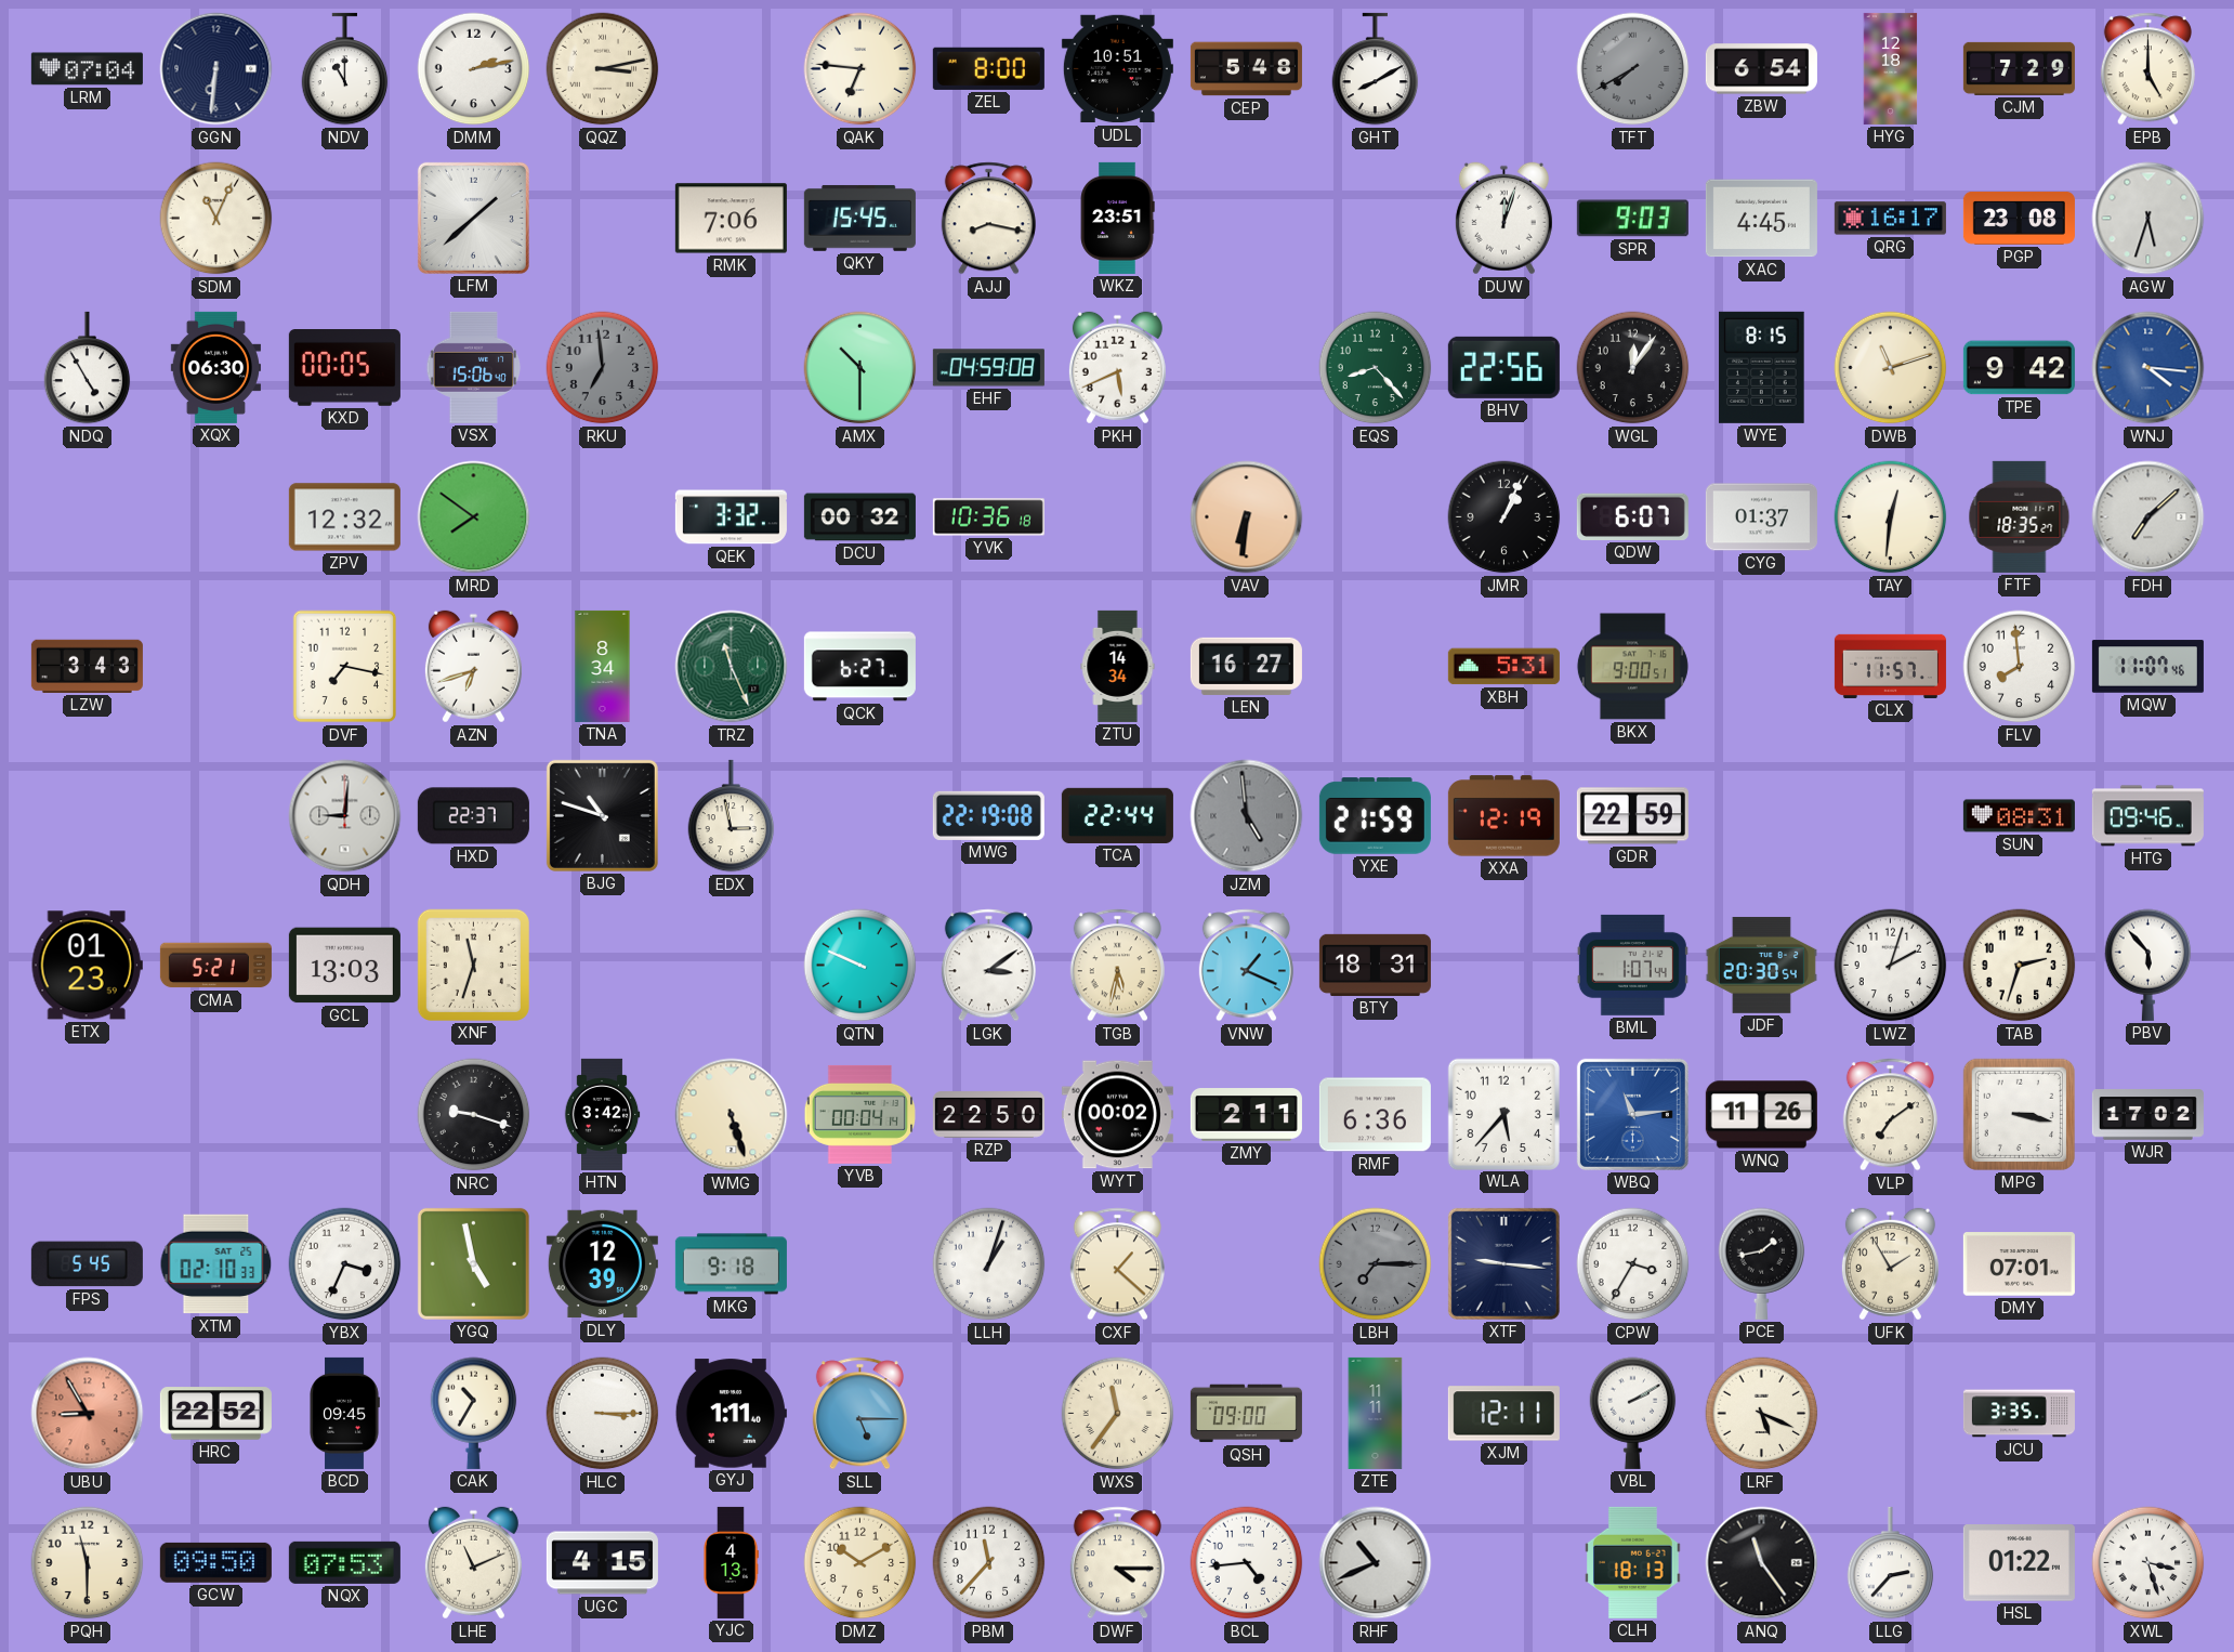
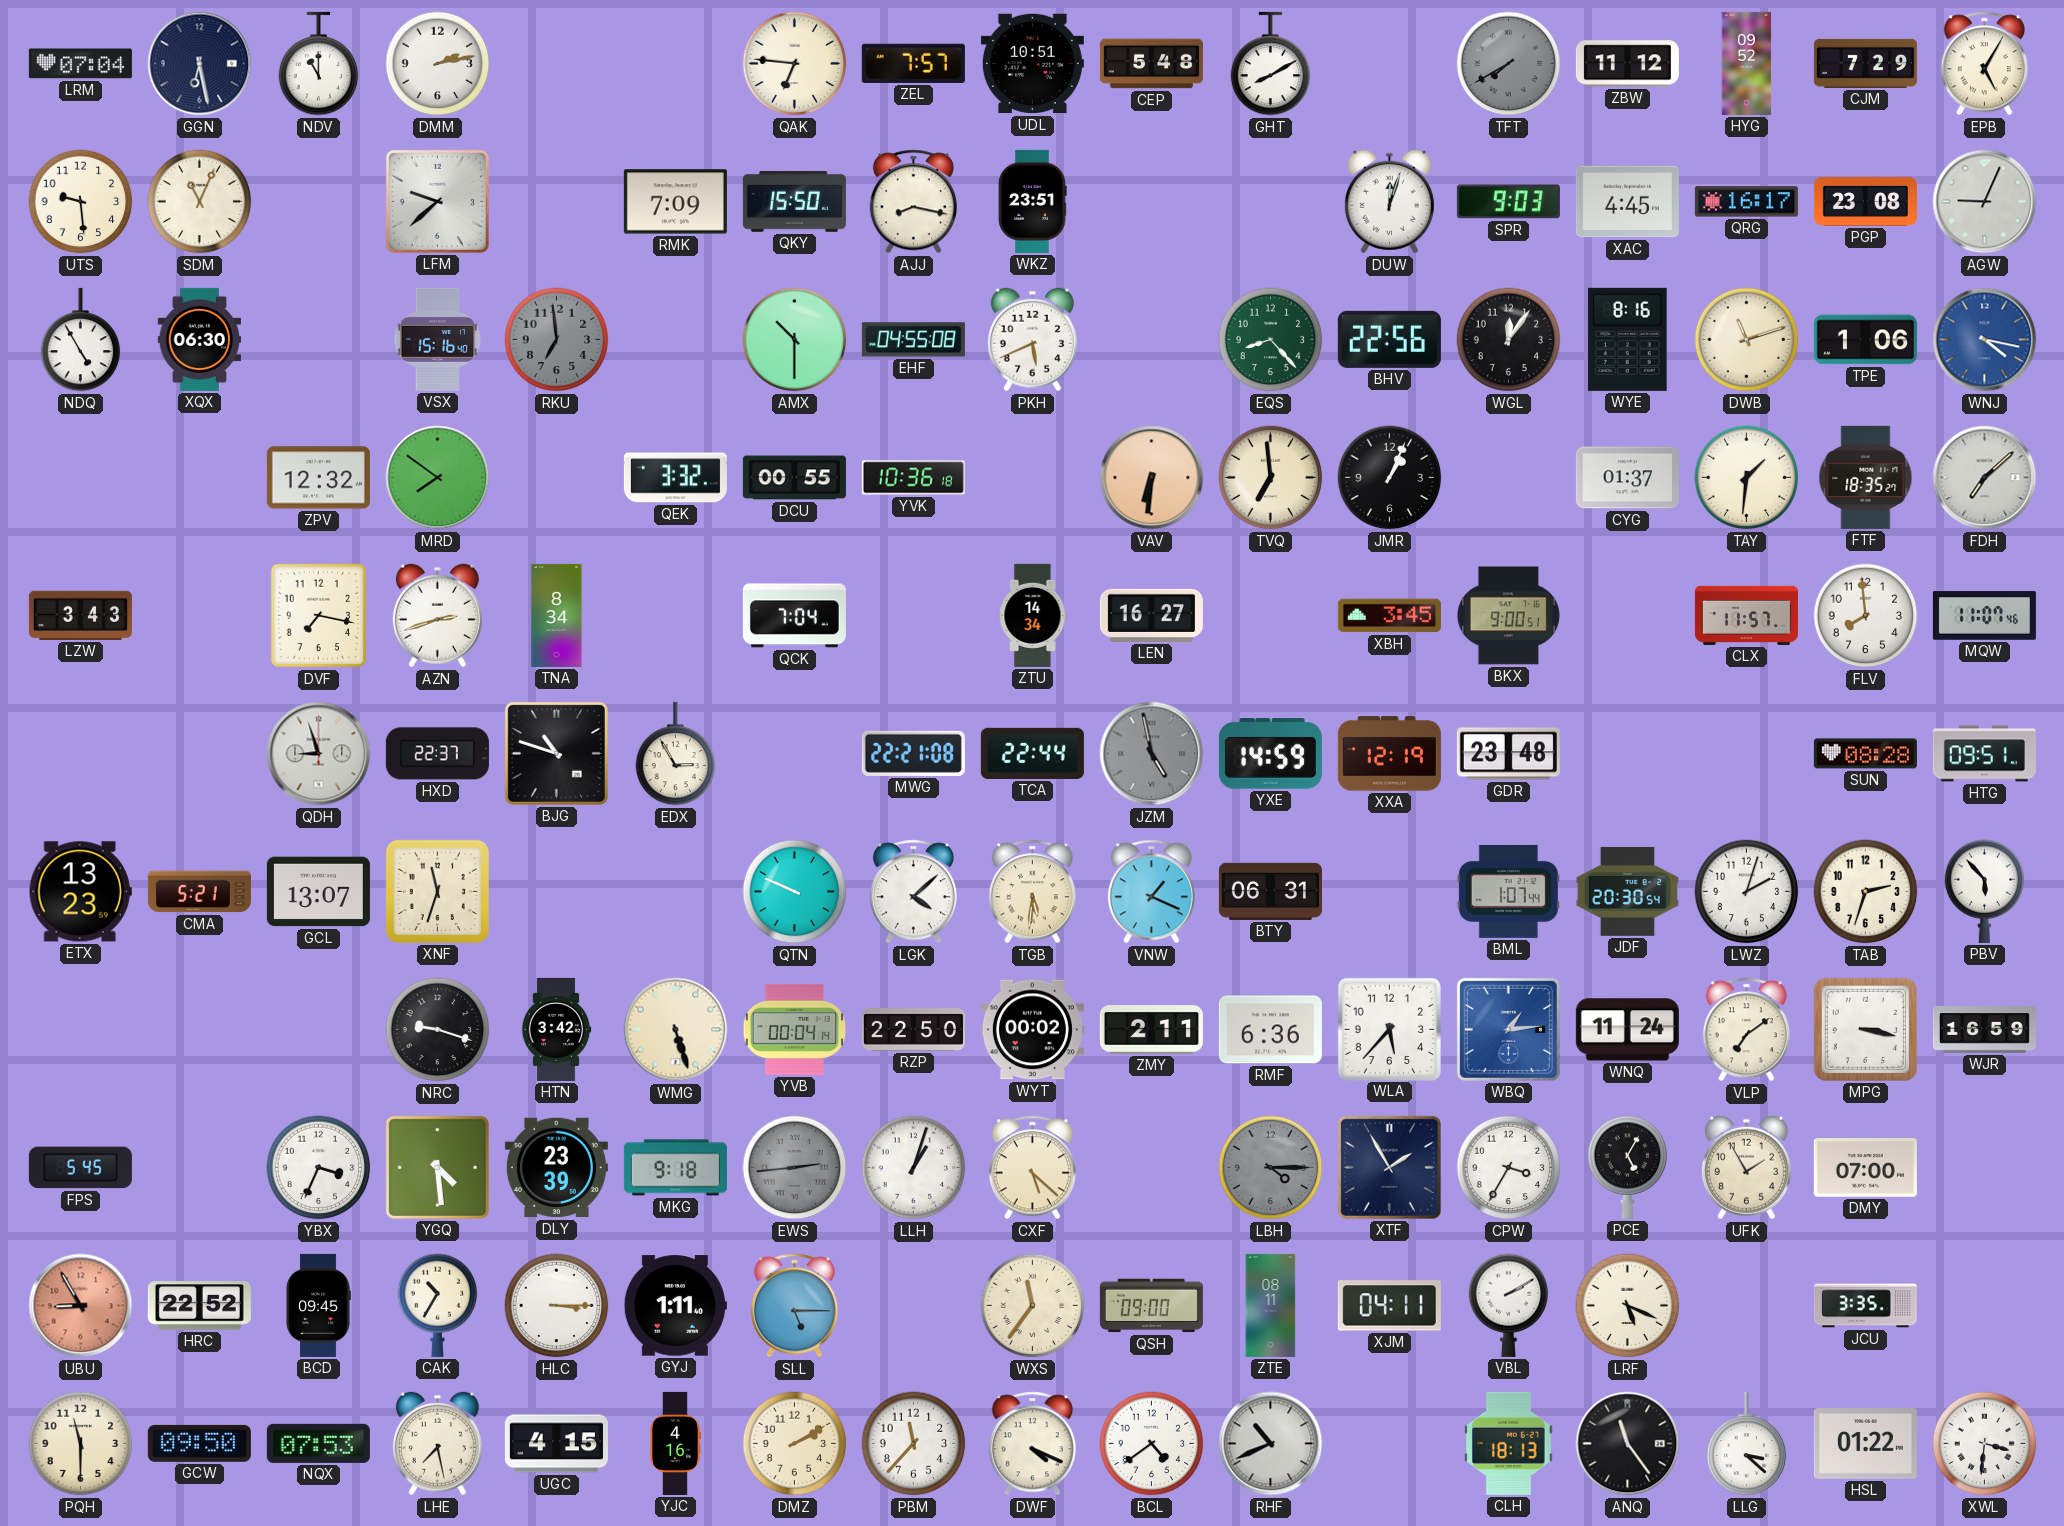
GGN: 6:31 -> 6:28
QQZ: 3:13 -> none
ZEL: 8:00 -> 7:57
ZBW: 6:54 -> 11:12
HYG: 12:18 -> 09:52
EPB: 5:00 -> 5:05
UTS: none -> 9:29
LFM: 1:38 -> 9:38
RMK: 7:06 -> 7:09
QKY: 15:45 -> 15:50
AGW: 5:33 -> 9:04
KXD: 00:05 -> none
VSX: 15:06 -> 15:16
EHF: 04:59 -> 04:55
WYE: 8:15 -> 8:16
TPE: 9:42 -> 1:06
WNJ: 4:16 -> 4:17
DCU: 00:32 -> 00:55
TVQ: none -> 6:59
QDW: 6:07 -> none
TAY: 12:31 -> 1:31
AZN: 6:42 -> 2:42
TRZ: 11:26 -> none
QCK: 6:27 -> 7:04
XBH: 5:31 -> 3:45
QDH: 9:01 -> 8:57
EDX: 2:58 -> 2:55
MWG: 22:19 -> 22:21
JZM: 4:59 -> 4:58
YXE: 21:59 -> 14:59
GDR: 22:59 -> 23:48
SUN: 08:31 -> 08:28
HTG: 09:46 -> 09:51
ETX: 01:23 -> 13:23
GCL: 13:03 -> 13:07
LGK: 3:09 -> 4:08
TGB: 5:32 -> 5:31
BTY: 18:31 -> 06:31
WBQ: 11:14 -> 1:14
WNQ: 11:26 -> 11:24
WJR: 17:02 -> 16:59
XTM: 02:10 -> none
YGQ: 4:58 -> 4:29
DLY: 12:39 -> 23:39
EWS: none -> 2:44
CXF: 1:22 -> 5:22
LBH: 7:15 -> 4:15
XTF: 9:16 -> 1:55
PCE: 1:43 -> 5:05
DMY: 07:01 -> 07:00
ZTE: 11:11 -> 08:11
XJM: 12:11 -> 04:11
LHE: 11:11 -> 7:28
YJC: 4:13 -> 4:16
DMZ: 10:10 -> 2:10
DWF: 4:15 -> 4:19
BCL: 4:44 -> 4:39
LLG: 2:37 -> 3:22
XWL: 3:27 -> 3:31
